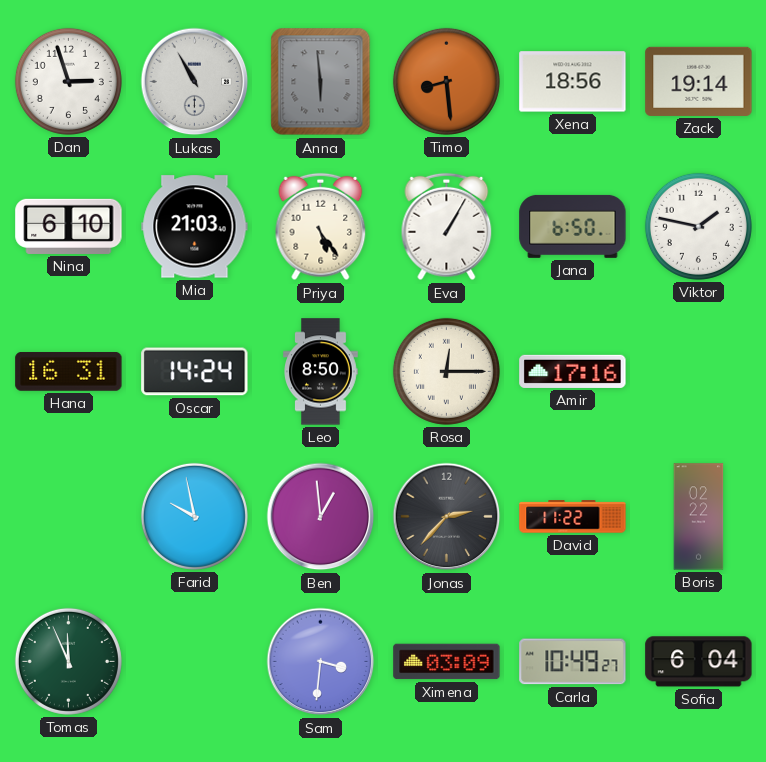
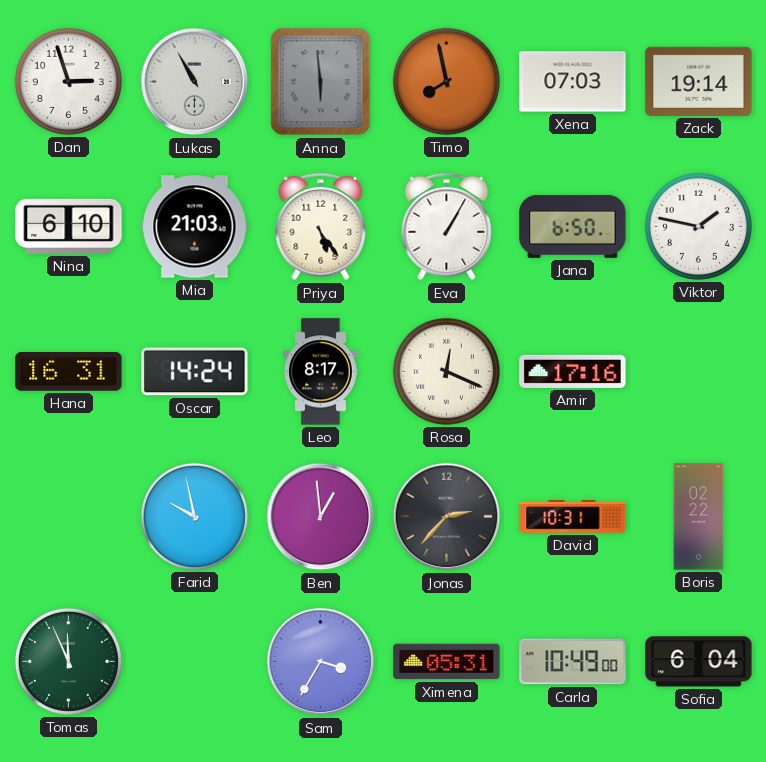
Timo: 8:29 -> 7:58
Xena: 18:56 -> 07:03
Leo: 8:50 -> 8:17
Rosa: 12:15 -> 12:19
David: 11:22 -> 10:31
Sam: 3:31 -> 3:35
Ximena: 03:09 -> 05:31
Carla: 10:49:27 -> 10:49:00
